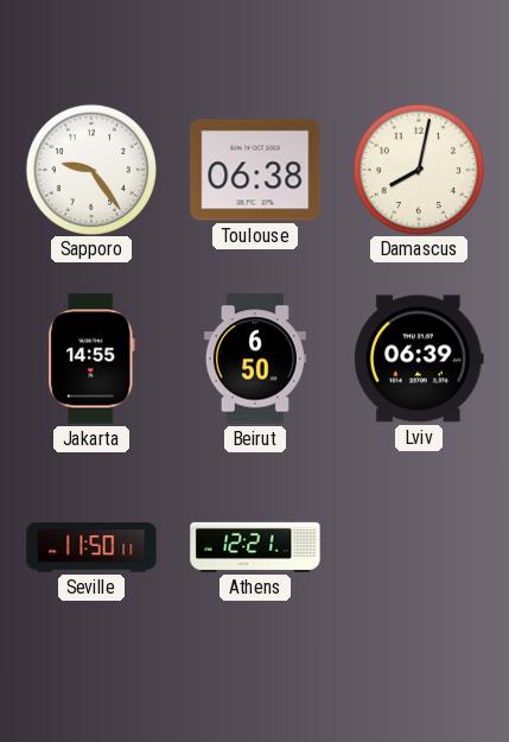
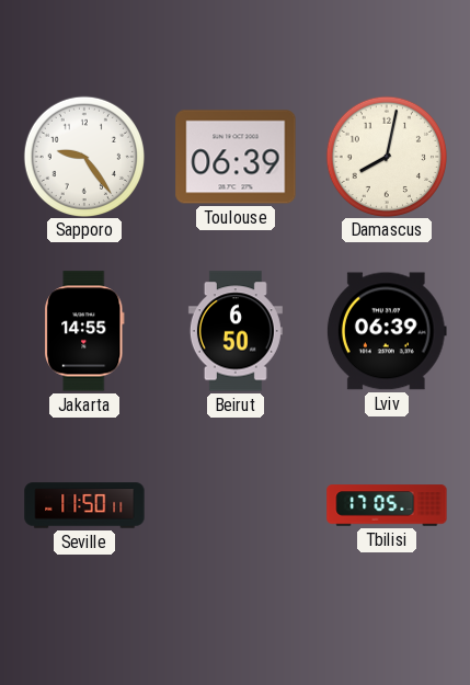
Toulouse: 06:38 -> 06:39
Athens: 12:21 -> none
Tbilisi: none -> 17:05
